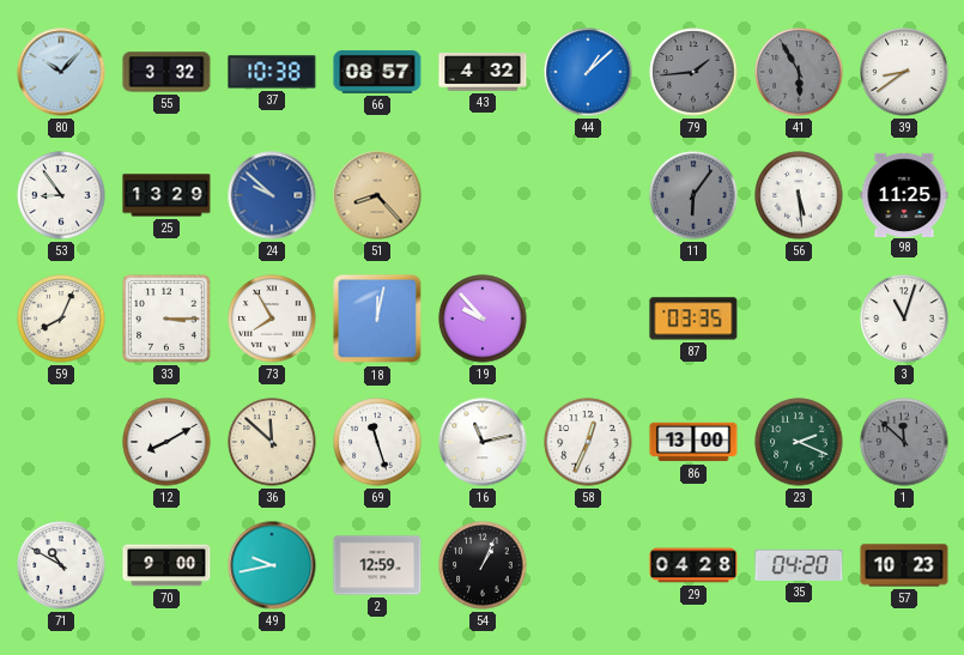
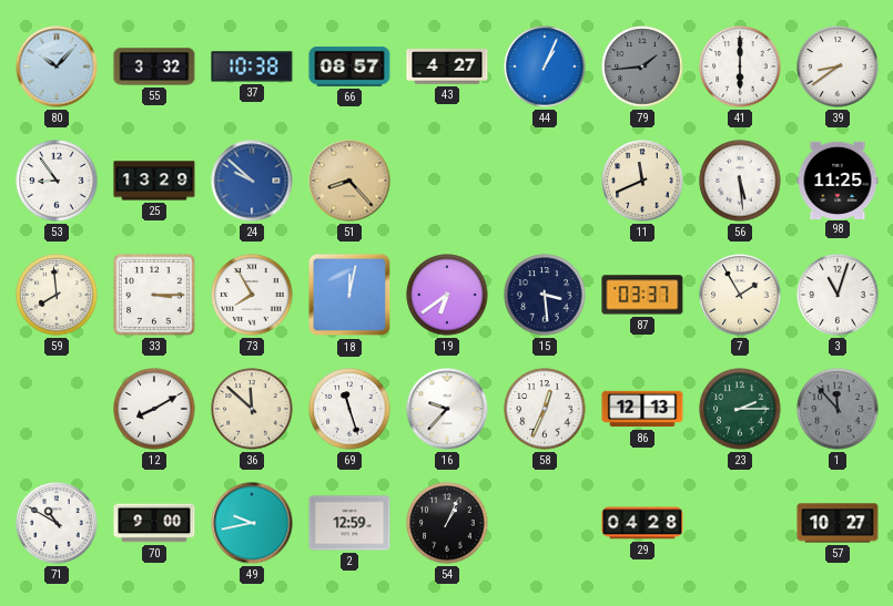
43: 4:32 -> 4:27
44: 1:08 -> 1:04
41: 5:55 -> 6:00
41 dial: grey -> white
11: 6:06 -> 11:41
11 dial: grey -> cream
59: 8:04 -> 7:59
19: 9:53 -> 6:39
15: none -> 3:29
87: 03:35 -> 03:37
7: none -> 1:55
16: 11:13 -> 9:37
86: 13:00 -> 12:13
23: 2:19 -> 2:15
1: 11:52 -> 11:53
35: 04:20 -> none
57: 10:23 -> 10:27
